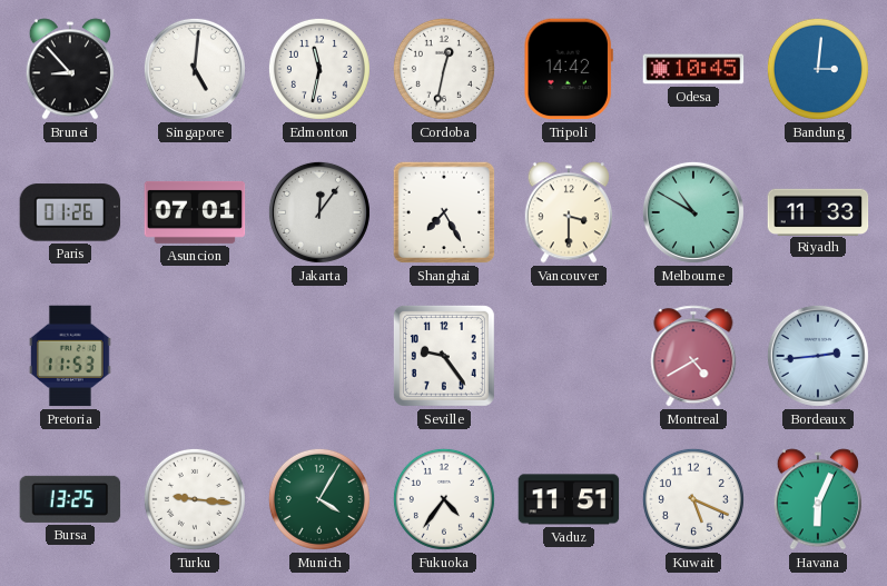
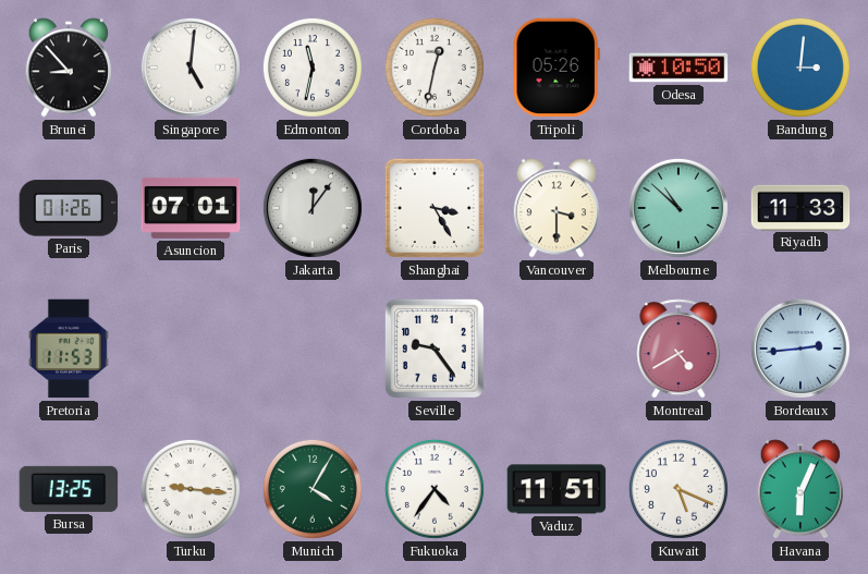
Tripoli: 14:42 -> 05:26
Odesa: 10:45 -> 10:50
Shanghai: 7:25 -> 3:25
Melbourne: 10:50 -> 10:52
